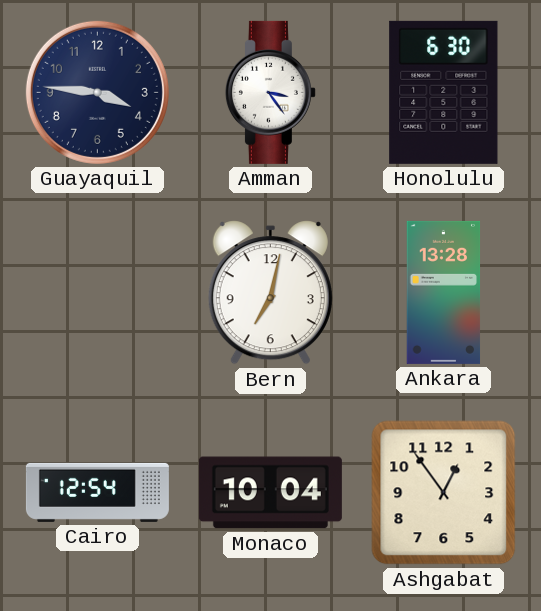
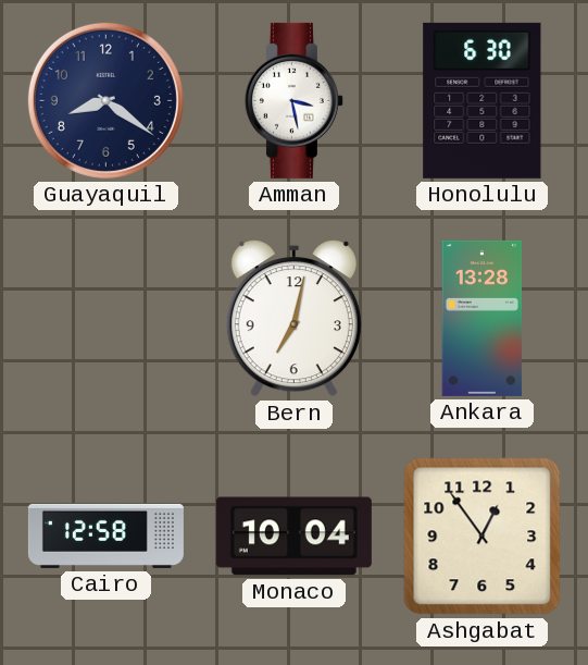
Guayaquil: 3:46 -> 8:21
Amman: 3:24 -> 3:28
Cairo: 12:54 -> 12:58
